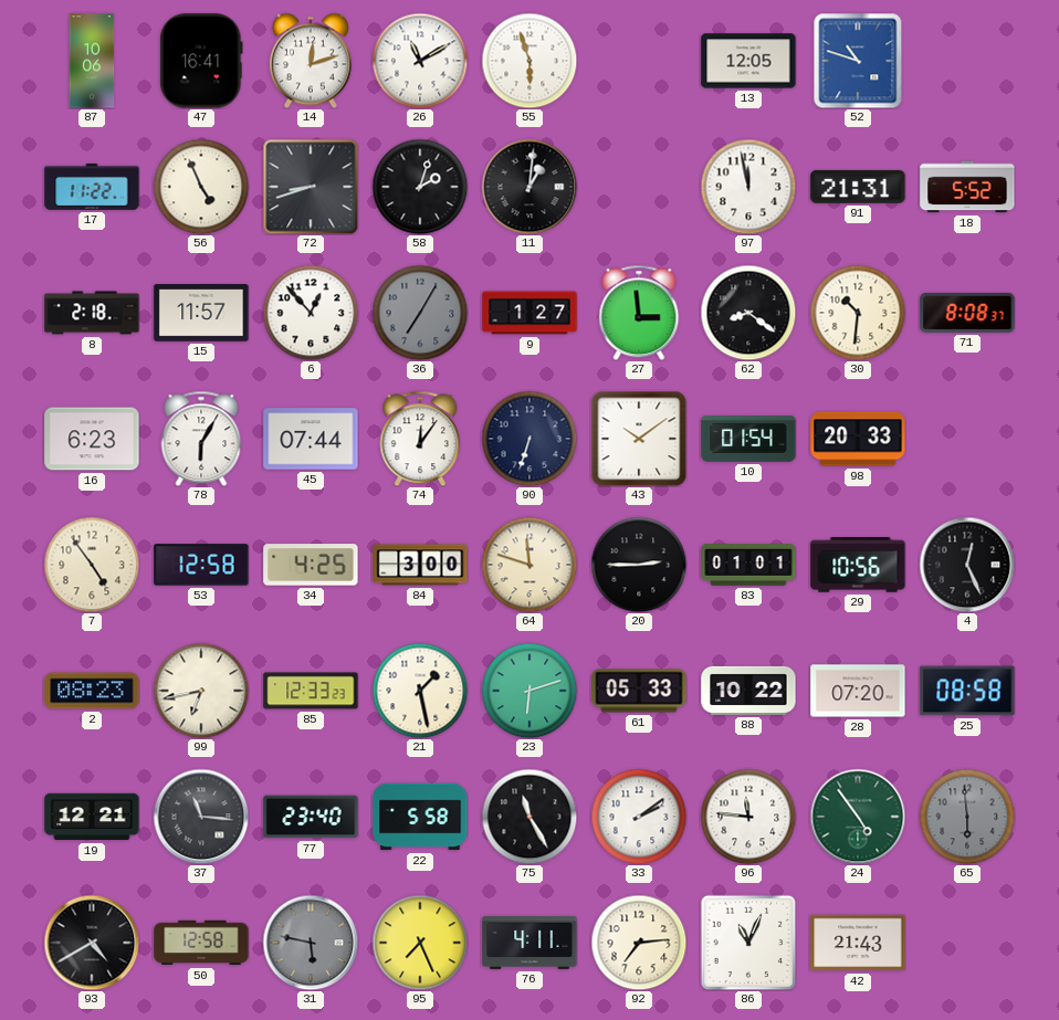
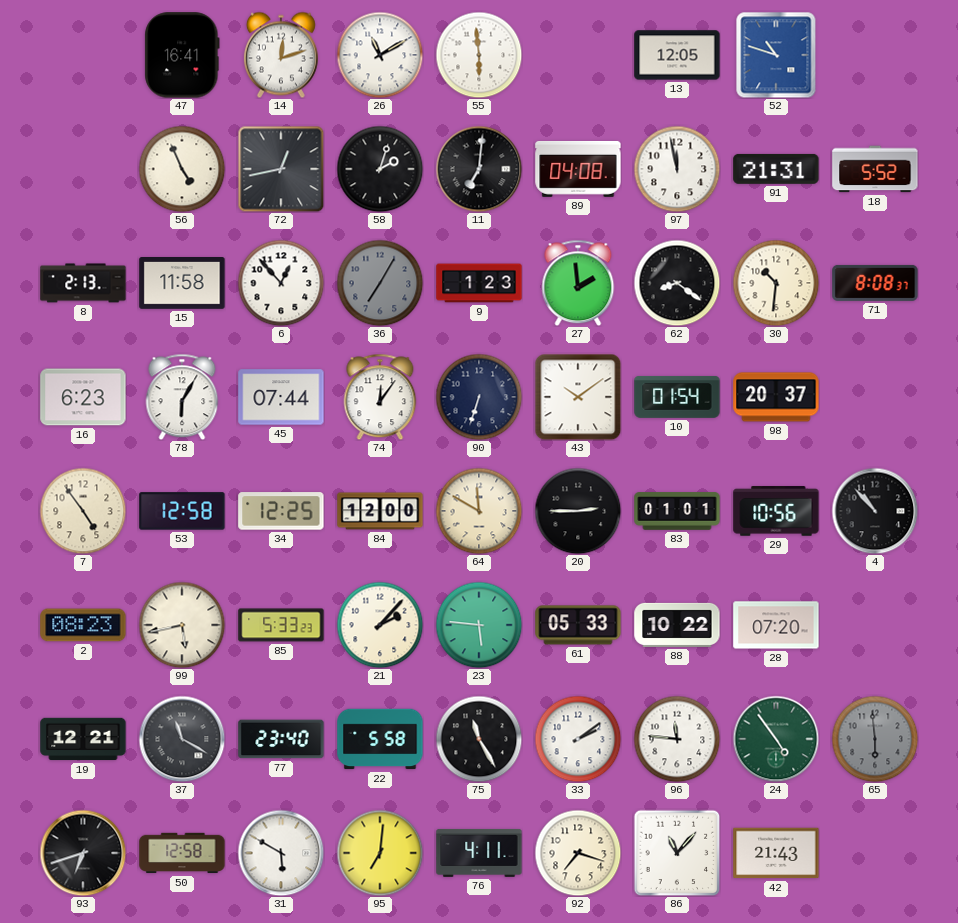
87: 10:06 -> none
55: 5:57 -> 5:59
17: 11:22 -> none
72: 8:42 -> 12:43
11: 1:01 -> 7:01
89: none -> 04:08
8: 2:18 -> 2:13
15: 11:57 -> 11:58
9: 1:27 -> 1:23
27: 2:59 -> 1:59
98: 20:33 -> 20:37
34: 4:25 -> 12:25
84: 3:00 -> 12:00
64: 11:48 -> 11:50
4: 12:26 -> 10:53
99: 6:43 -> 5:43
85: 12:33 -> 5:33
21: 1:28 -> 2:07
23: 6:12 -> 5:46
25: 08:58 -> none
37: 11:16 -> 11:20
93: 4:40 -> 6:42
31: 5:47 -> 5:50
31 dial: grey -> white
95: 7:26 -> 7:01
92: 7:14 -> 7:18
86: 11:04 -> 11:07
